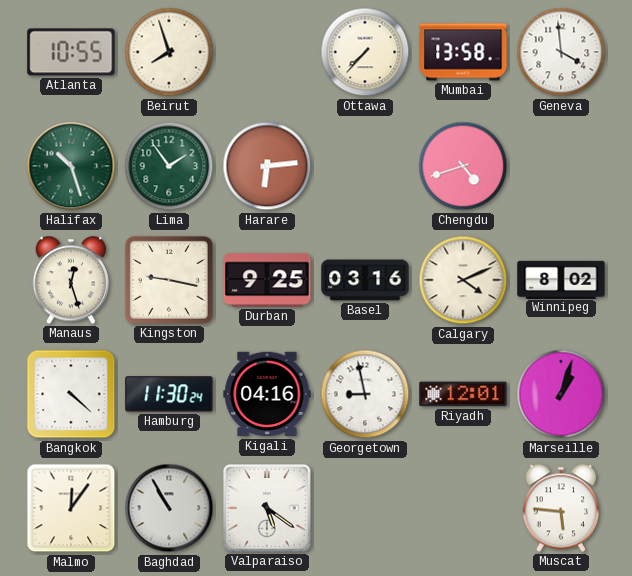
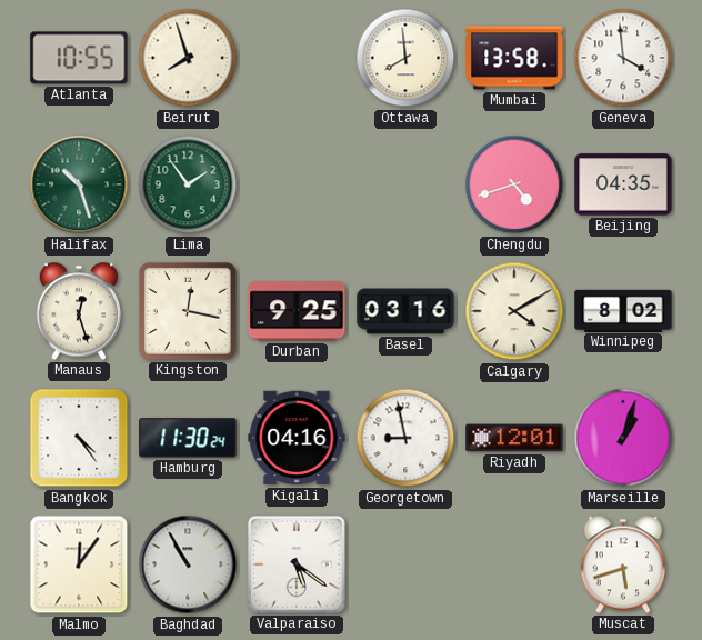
Ottawa: 7:37 -> 7:59
Harare: 6:14 -> none
Beijing: none -> 04:35
Kingston: 9:17 -> 12:17
Calgary: 4:11 -> 4:10
Bangkok: 4:22 -> 4:24
Muscat: 5:46 -> 5:42
